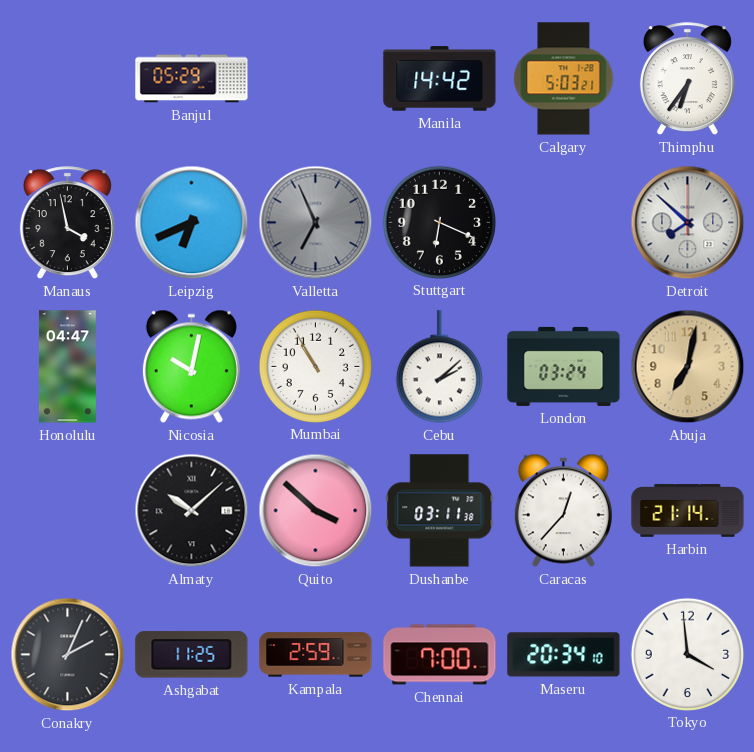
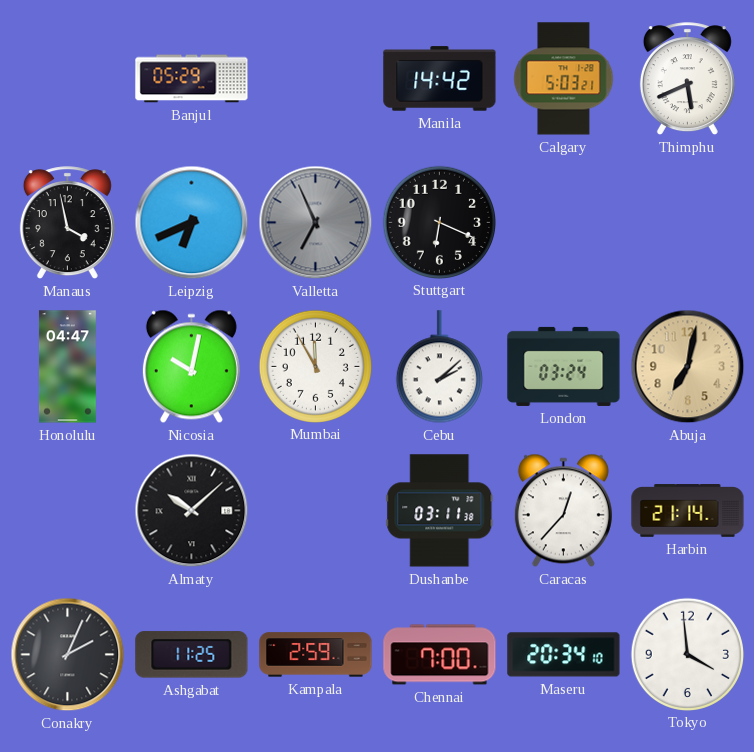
Thimphu: 6:36 -> 5:41
Detroit: 7:52 -> none
Mumbai: 10:55 -> 11:55
Quito: 3:52 -> none
